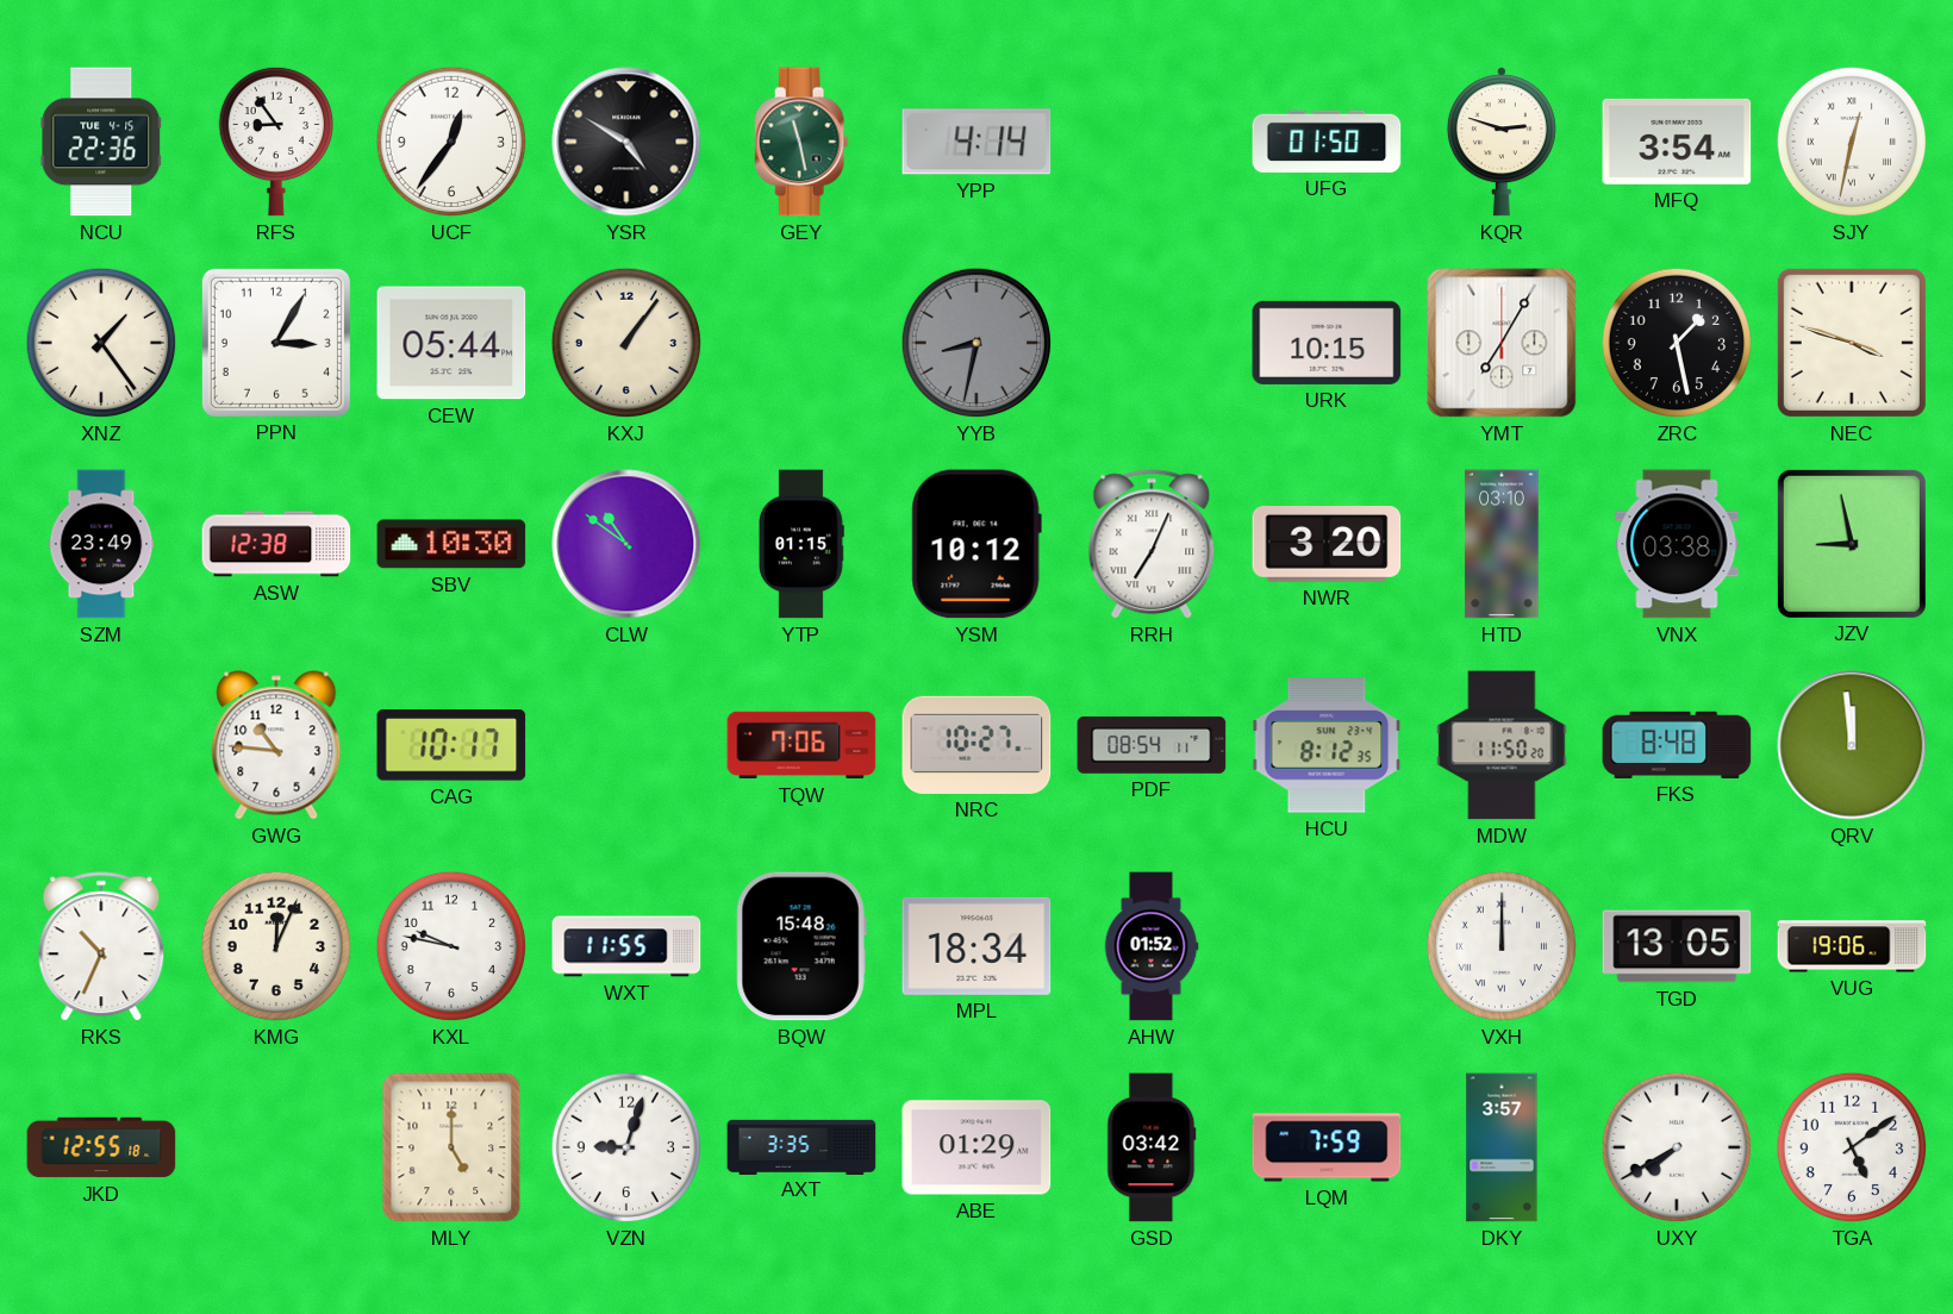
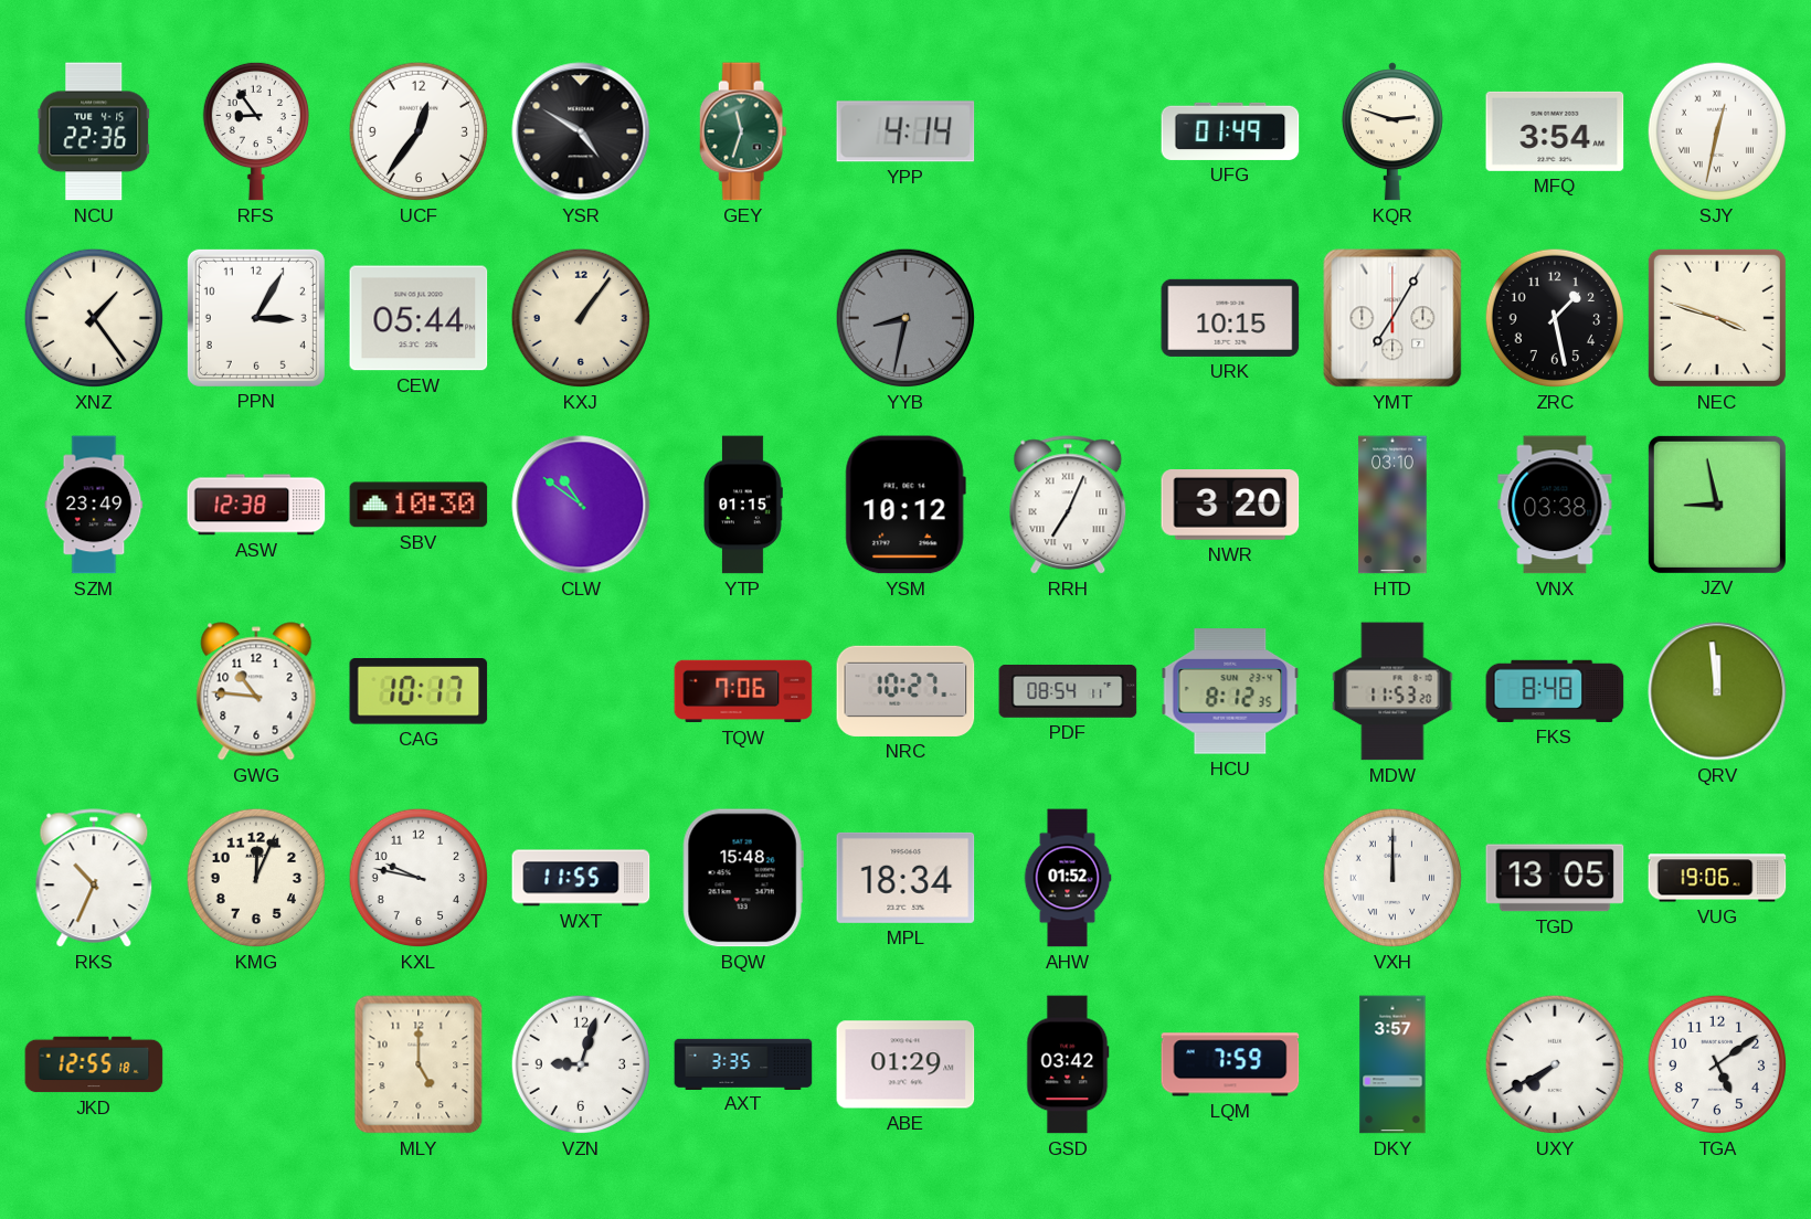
GEY: 11:28 -> 11:33
UFG: 01:50 -> 01:49
MDW: 11:50 -> 11:53
